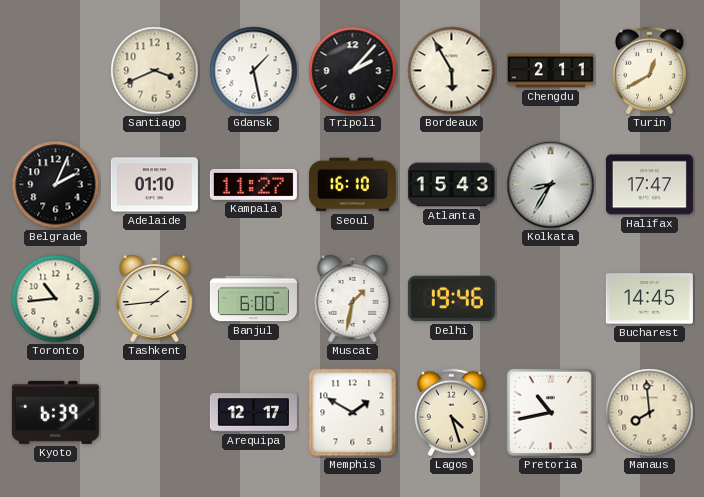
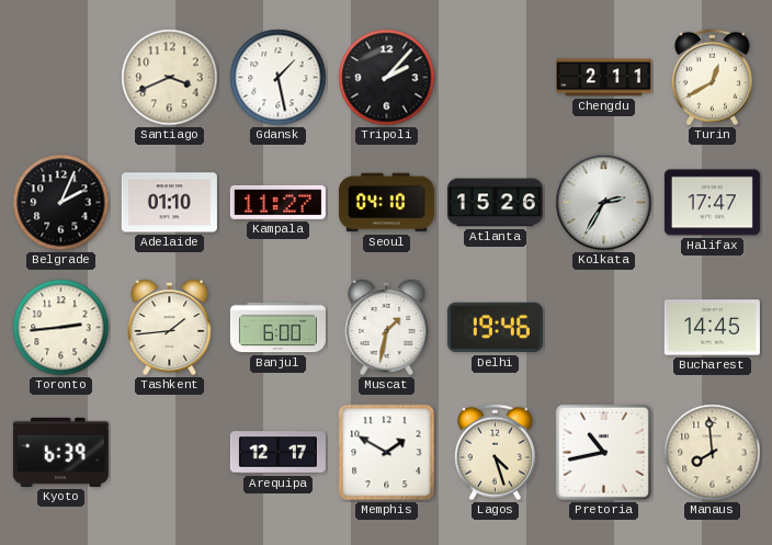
Bordeaux: 5:55 -> none
Seoul: 16:10 -> 04:10
Atlanta: 15:43 -> 15:26
Kolkata: 8:35 -> 2:35
Toronto: 10:44 -> 2:44
